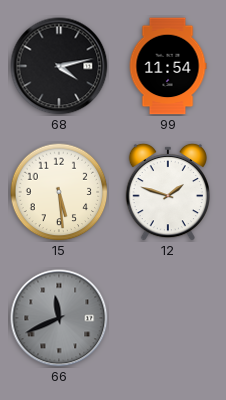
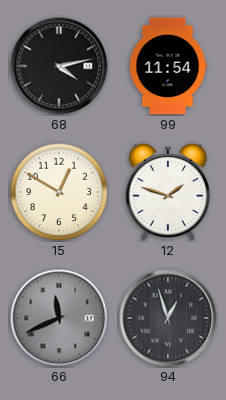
15: 5:29 -> 12:50
94: none -> 12:57
